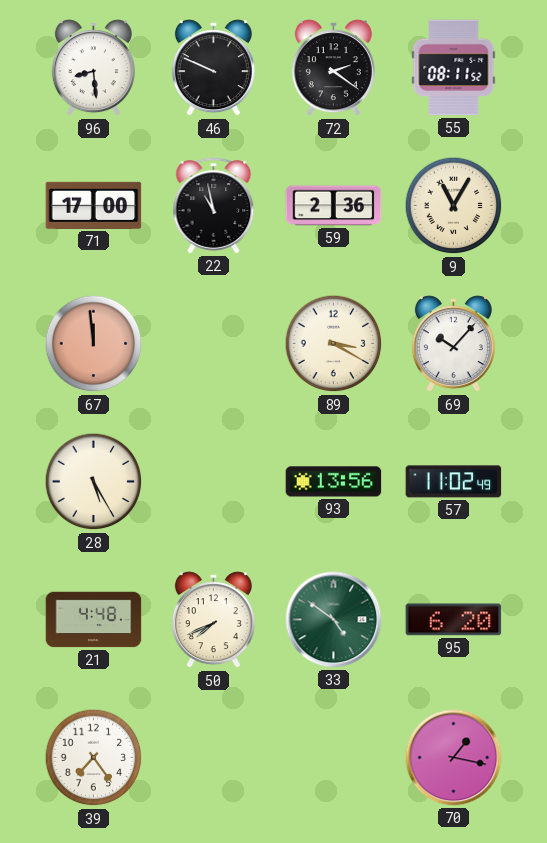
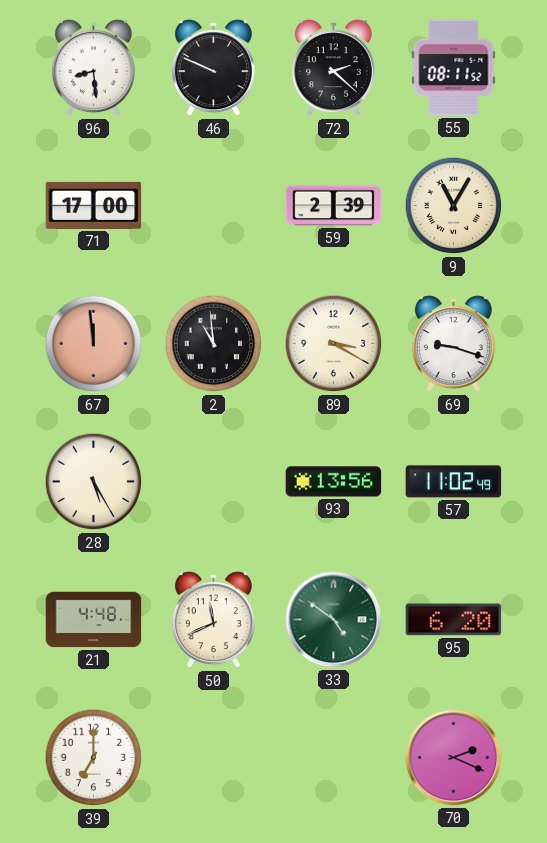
72: 2:21 -> 2:22
22: 10:58 -> none
59: 2:36 -> 2:39
2: none -> 10:59
69: 10:07 -> 9:18
50: 7:41 -> 11:41
39: 7:24 -> 7:00
70: 1:17 -> 2:19
